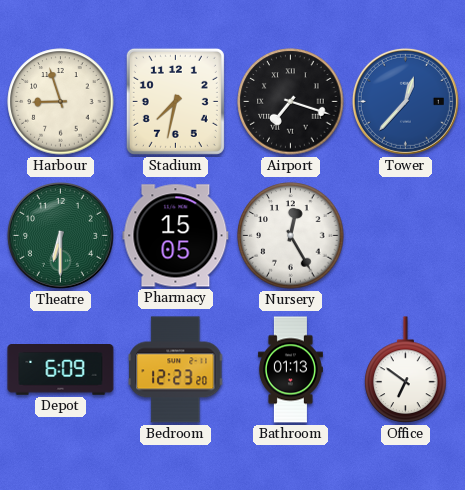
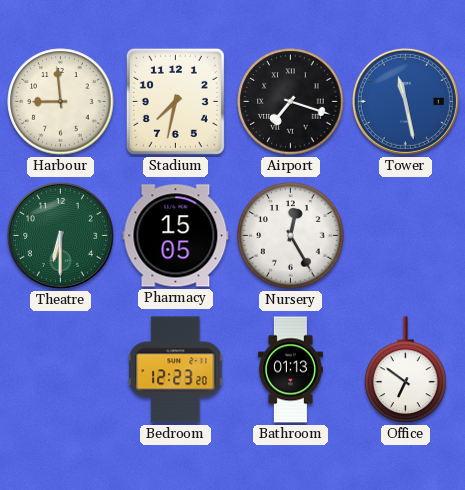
Harbour: 8:57 -> 8:59
Tower: 12:37 -> 11:28
Depot: 6:09 -> none
